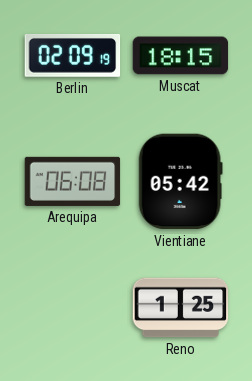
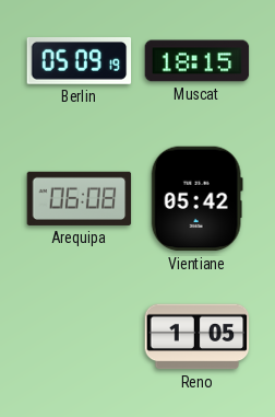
Berlin: 02:09 -> 05:09
Reno: 1:25 -> 1:05
